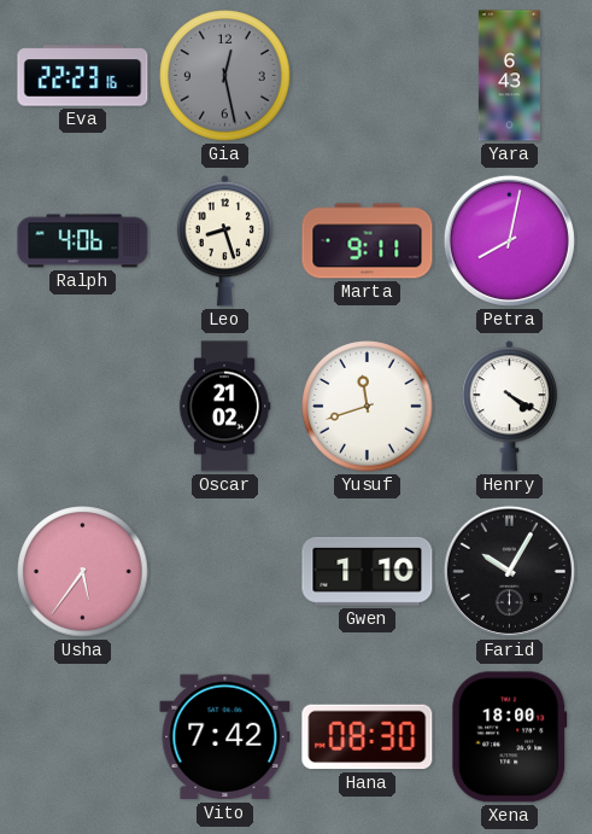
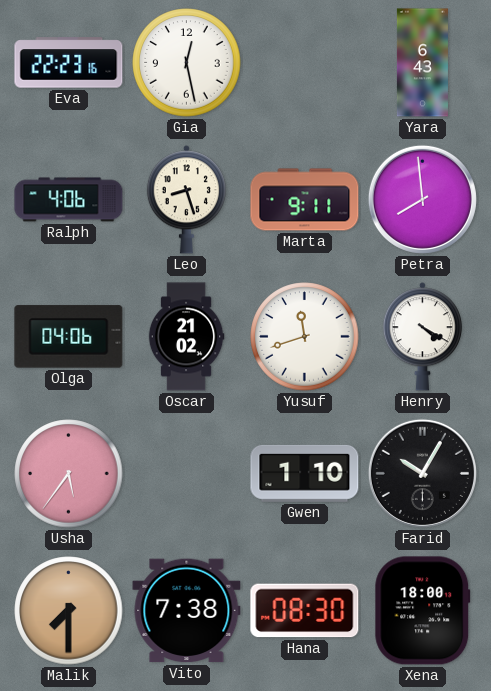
Gia dial: grey -> white
Petra: 8:02 -> 7:59
Olga: none -> 04:06
Malik: none -> 7:30
Vito: 7:42 -> 7:38
